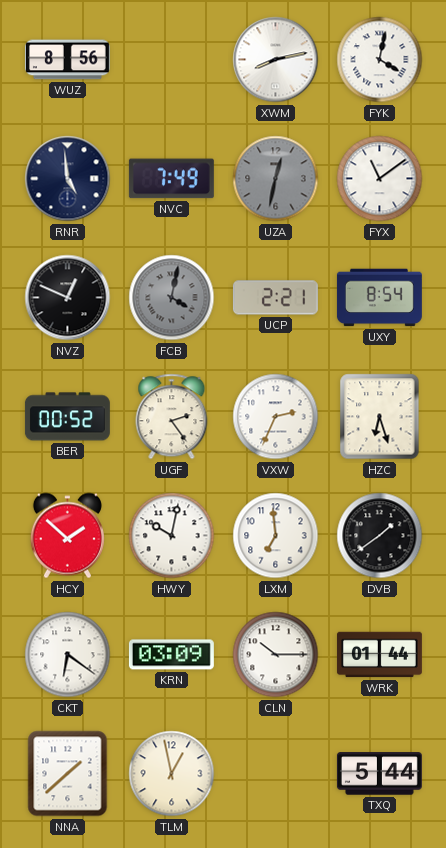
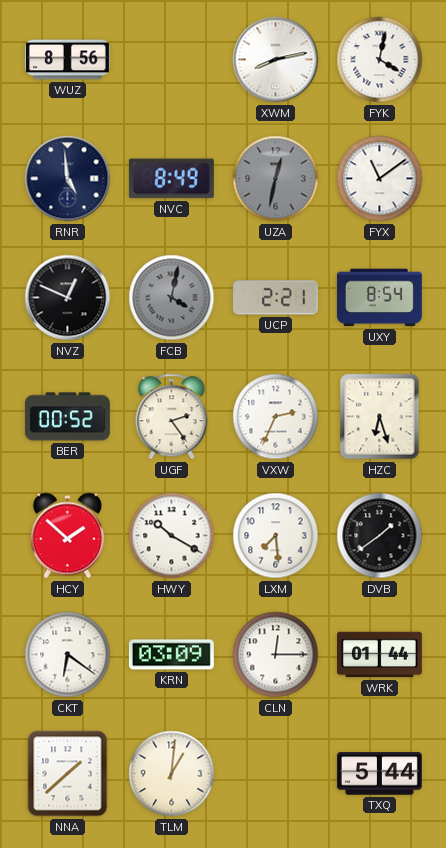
NVC: 7:49 -> 8:49
HWY: 10:02 -> 10:20
LXM: 6:59 -> 7:29
CLN: 10:15 -> 12:15
TLM: 12:58 -> 1:01
